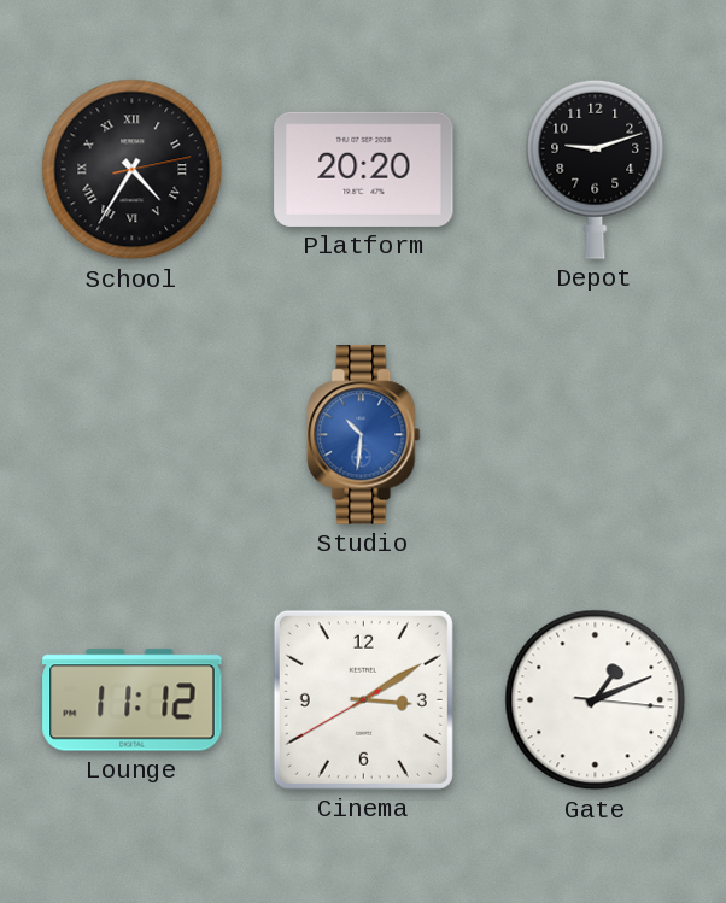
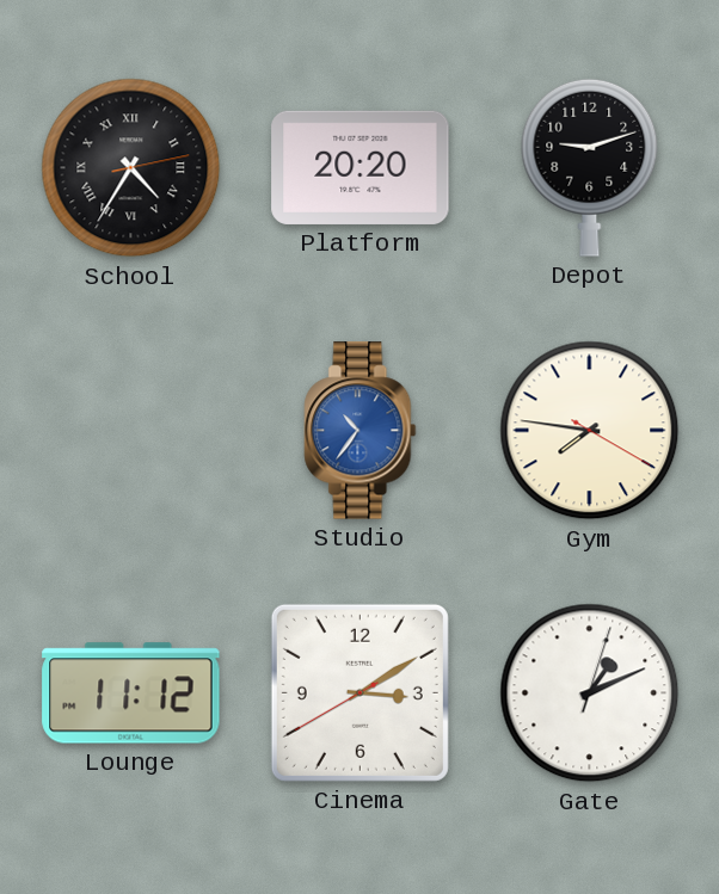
Studio: 10:31 -> 10:36
Gym: none -> 7:46
Gate: 1:11:16 -> 1:11:03
